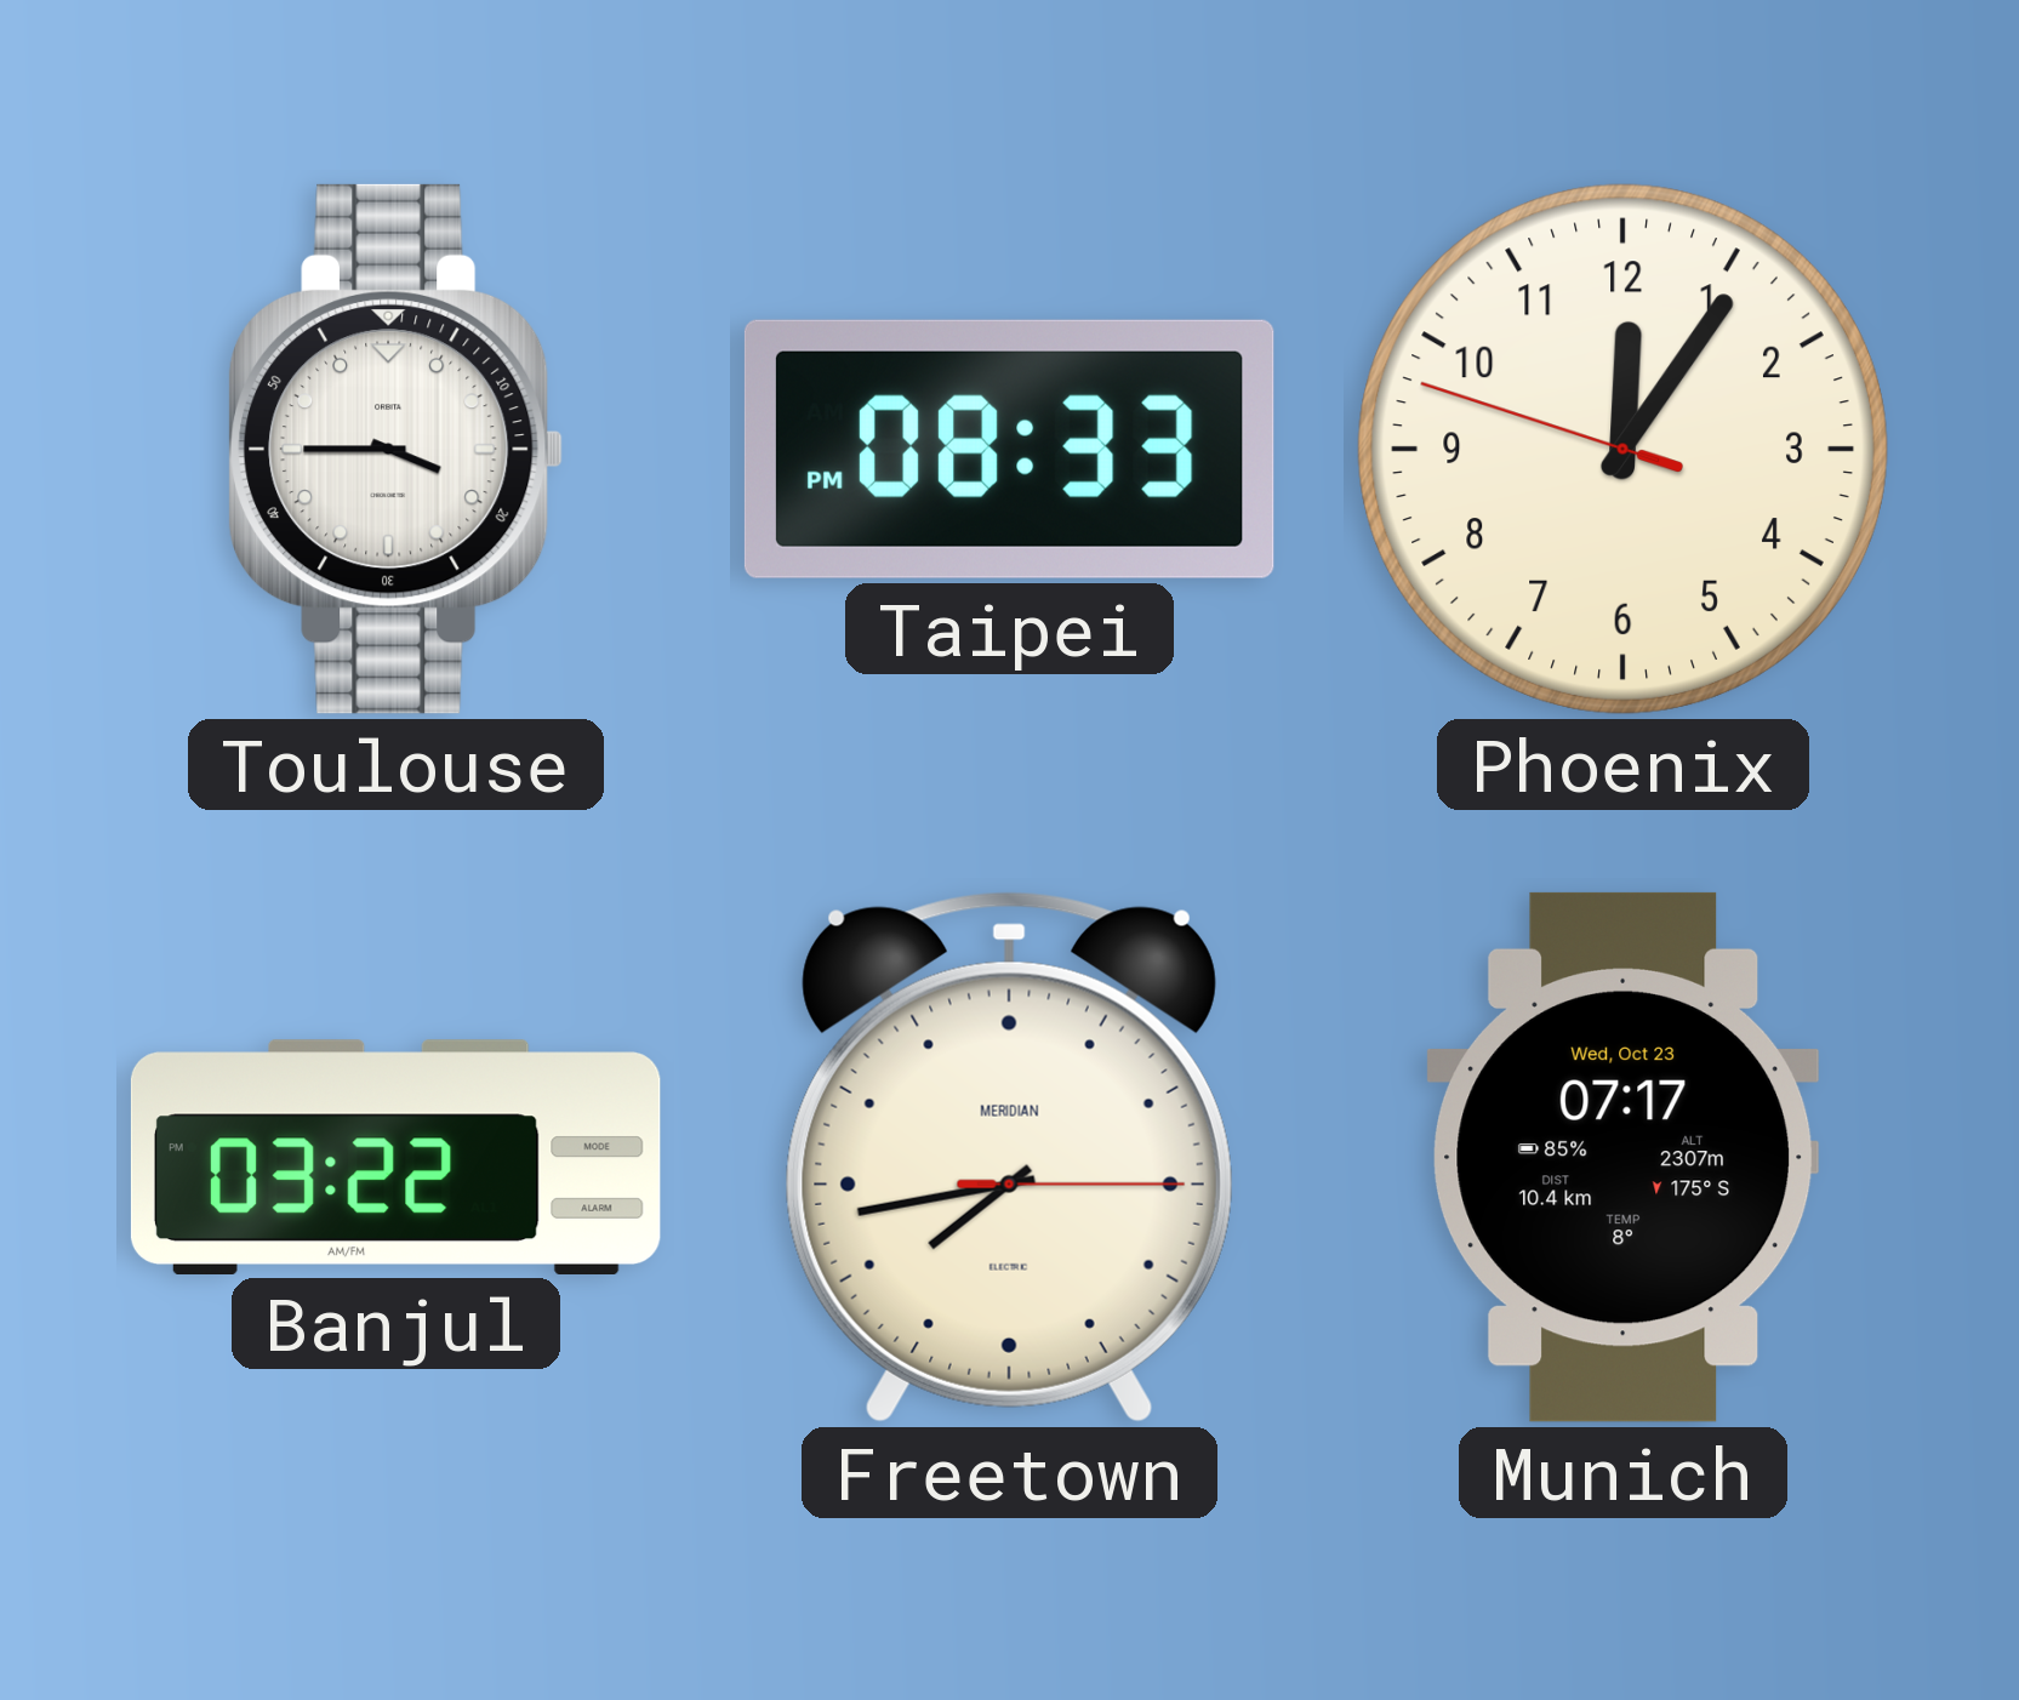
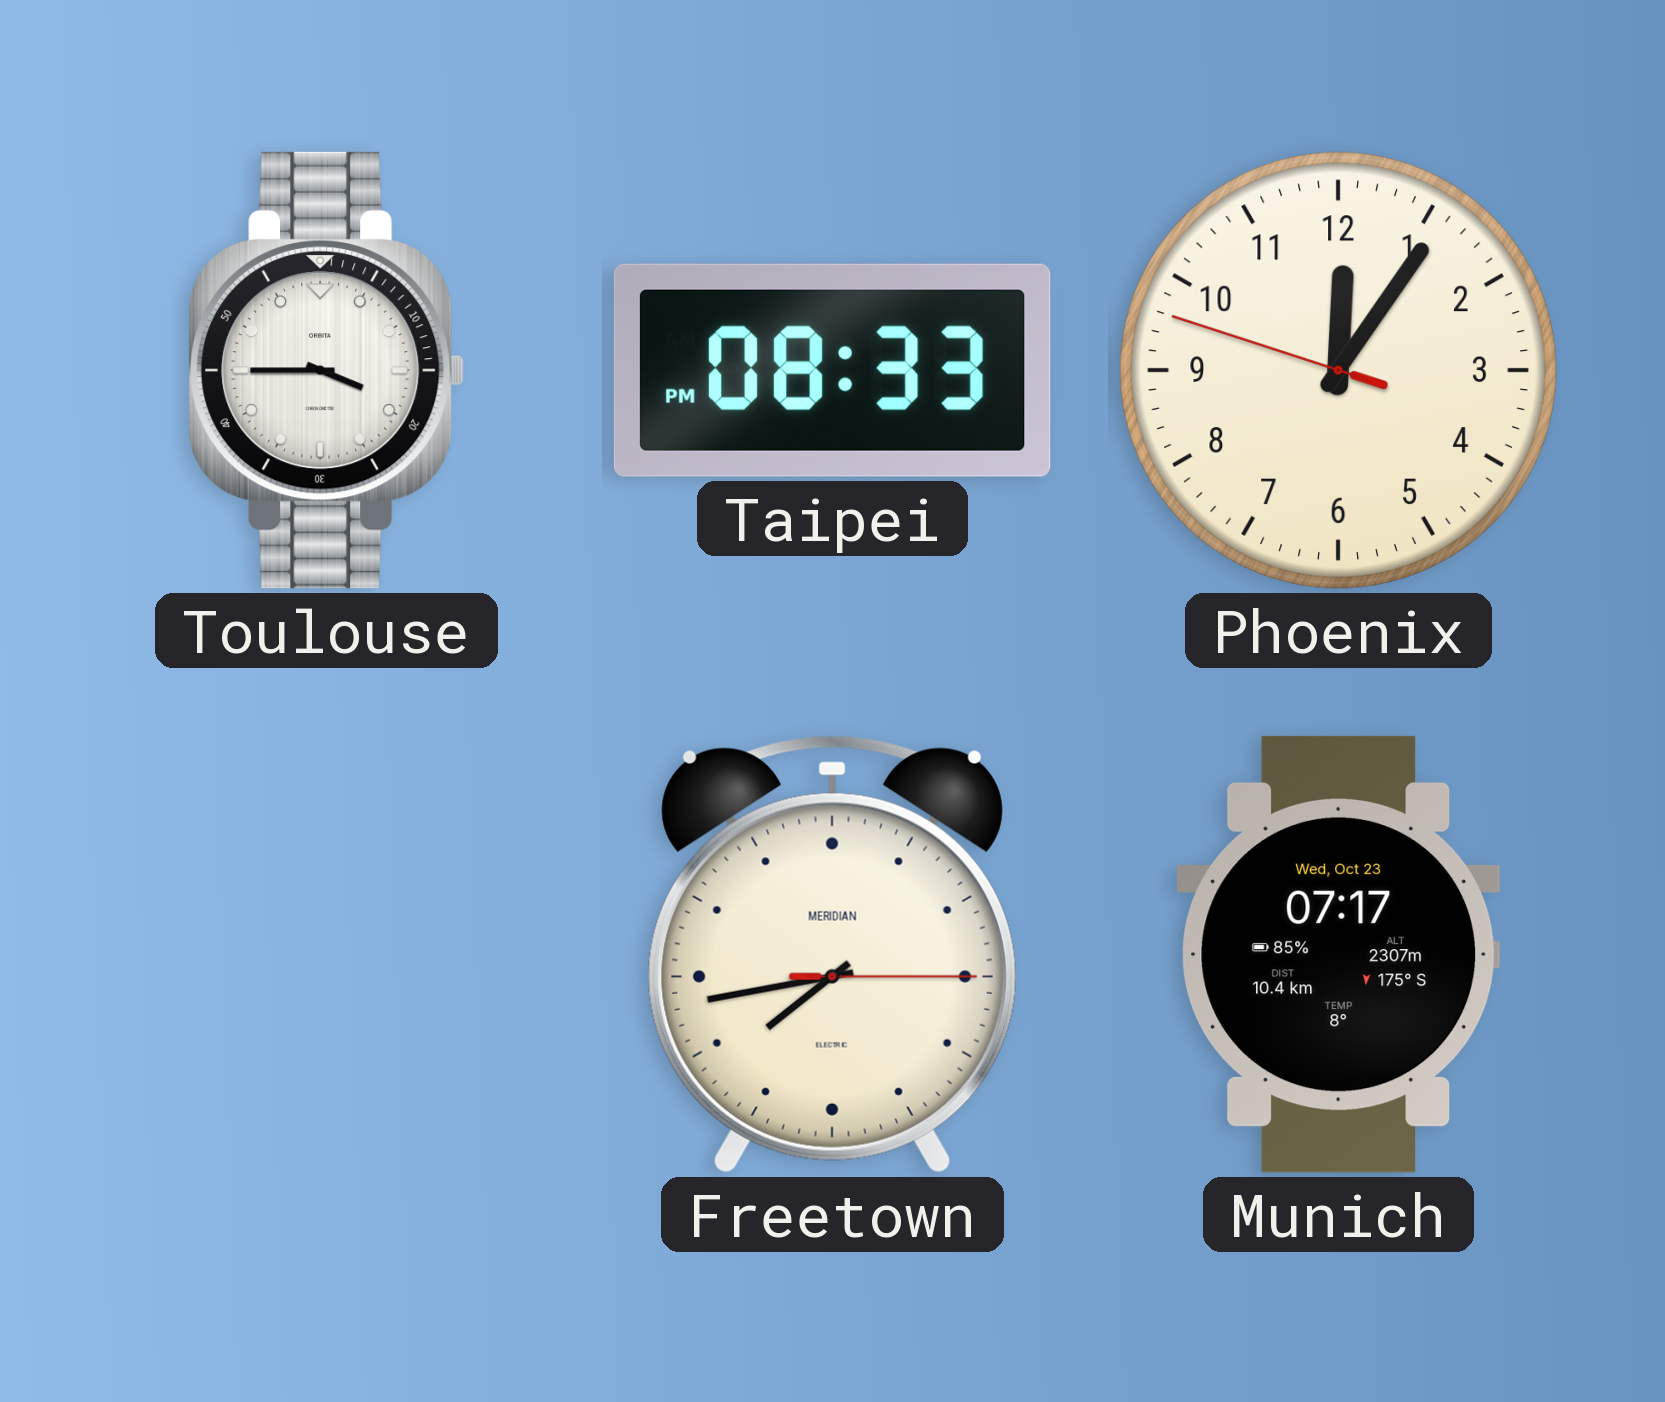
Banjul: 03:22 -> none
